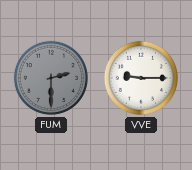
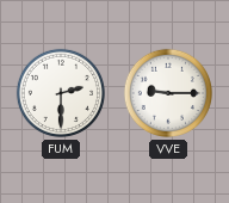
FUM dial: grey -> white
